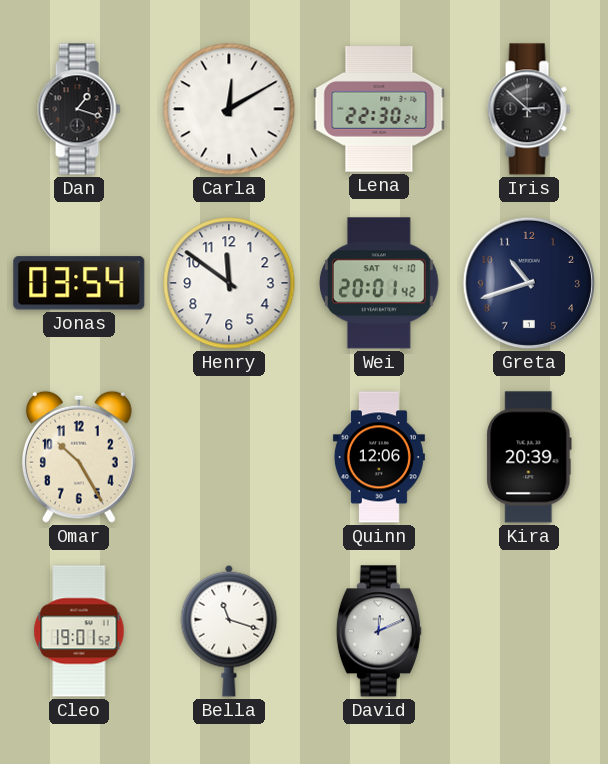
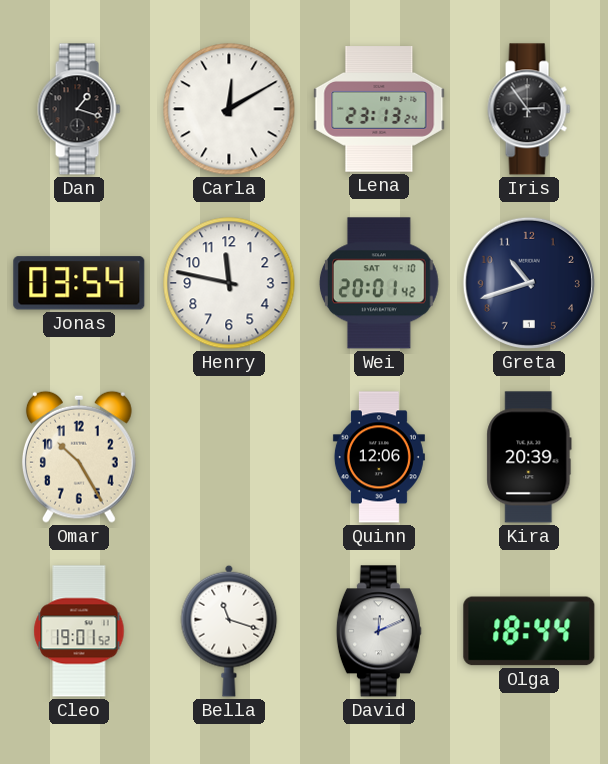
Lena: 22:30 -> 23:13
Iris: 2:52 -> 2:54
Henry: 11:51 -> 11:47
Olga: none -> 18:44
